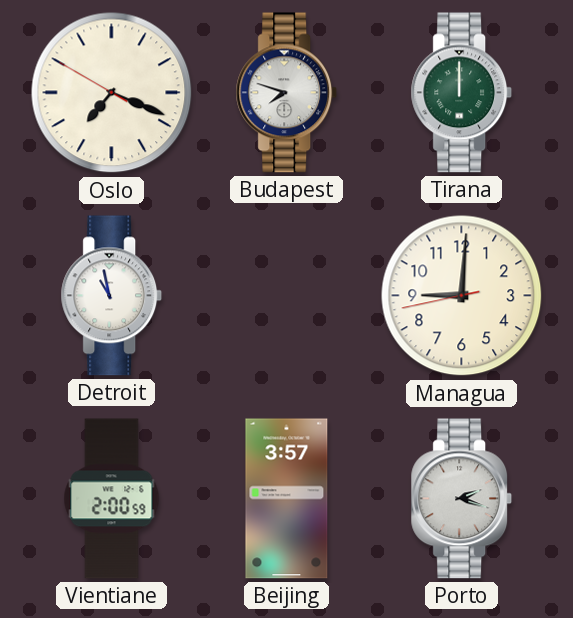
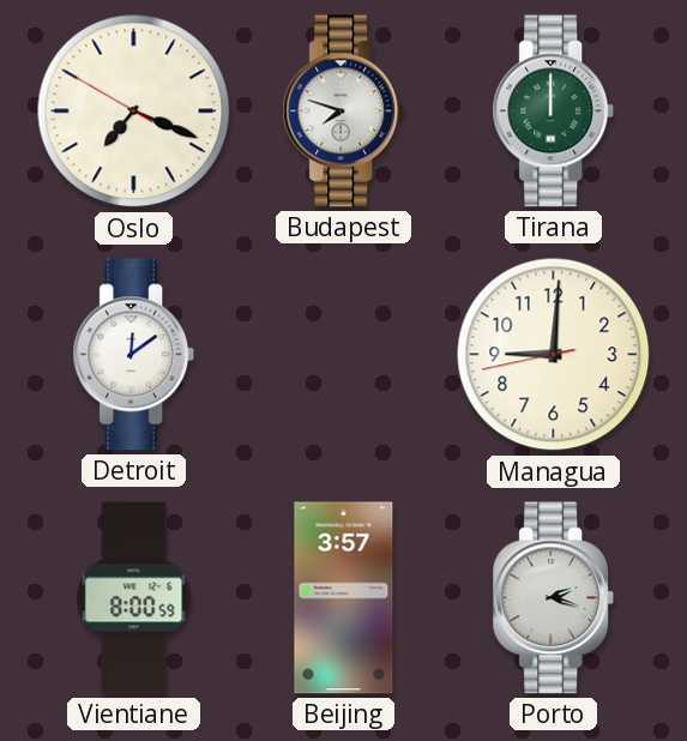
Detroit: 10:58 -> 12:09
Vientiane: 2:00 -> 8:00
